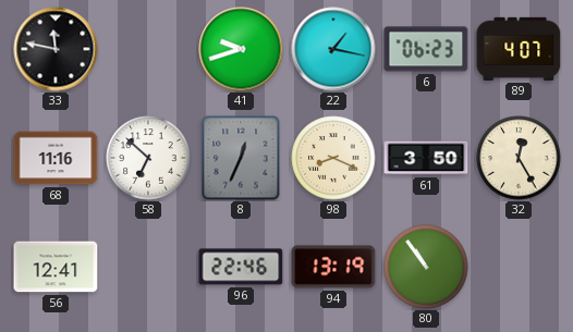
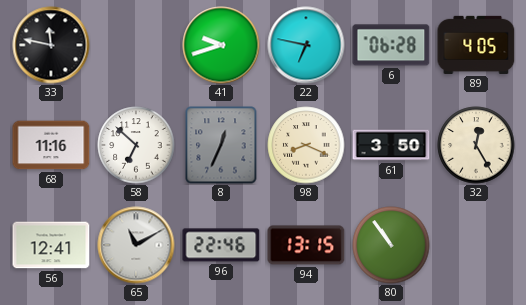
22: 1:17 -> 6:47
6: 06:23 -> 06:28
89: 4:07 -> 4:05
65: none -> 11:10
94: 13:19 -> 13:15
